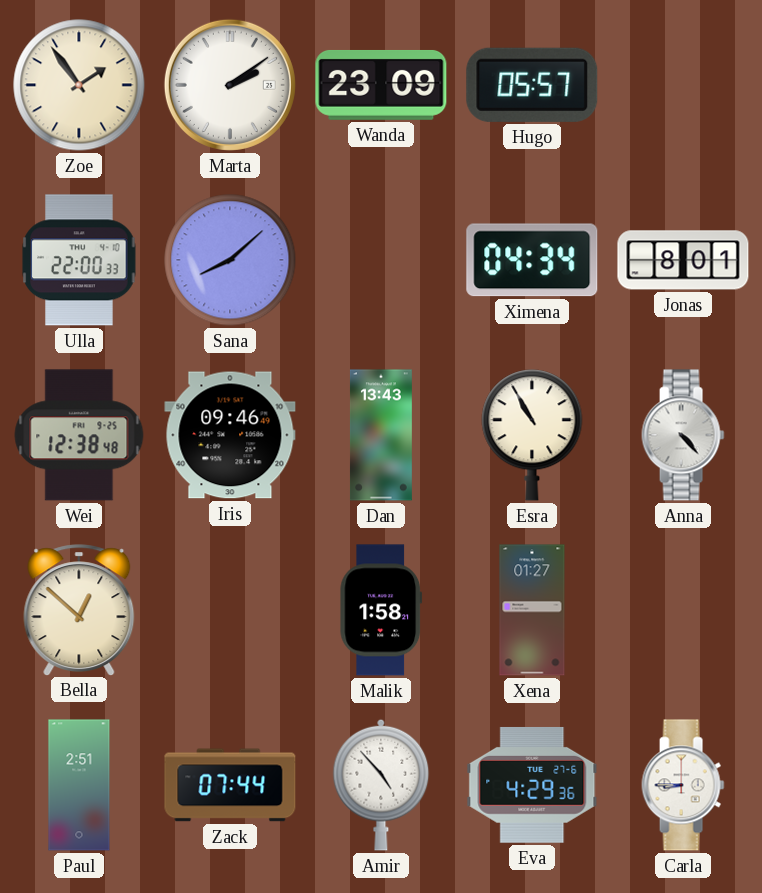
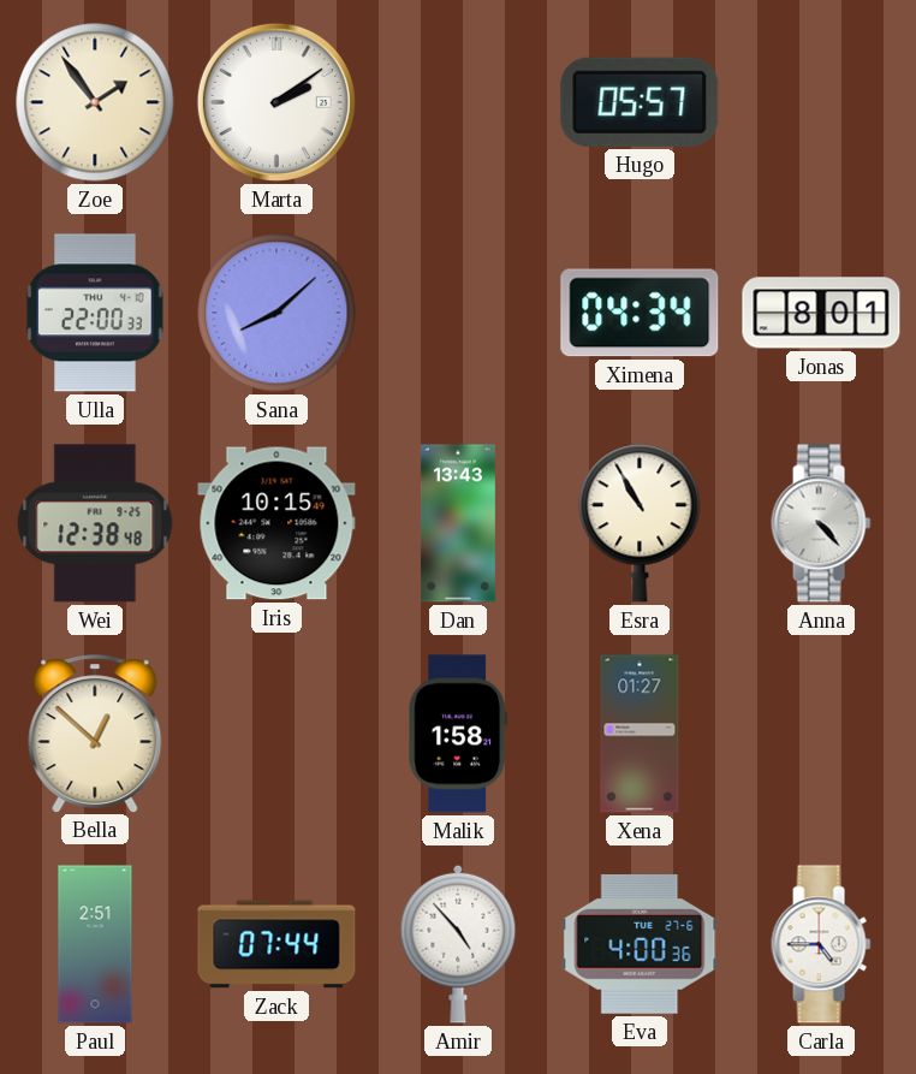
Wanda: 23:09 -> none
Iris: 09:46 -> 10:15
Eva: 4:29 -> 4:00
Carla: 8:45 -> 4:45
